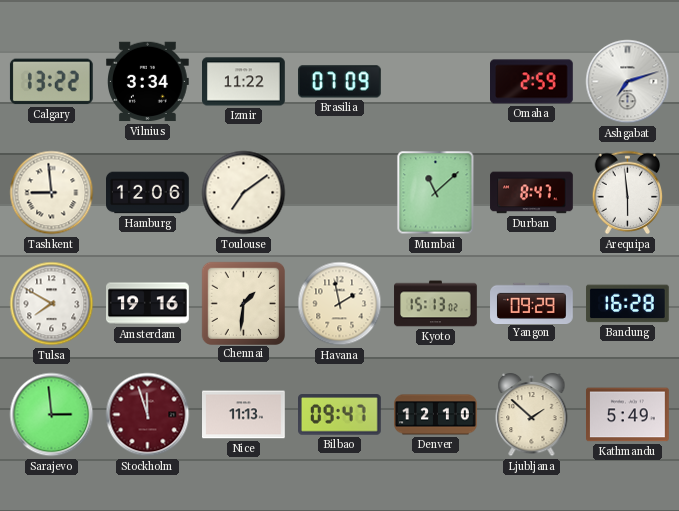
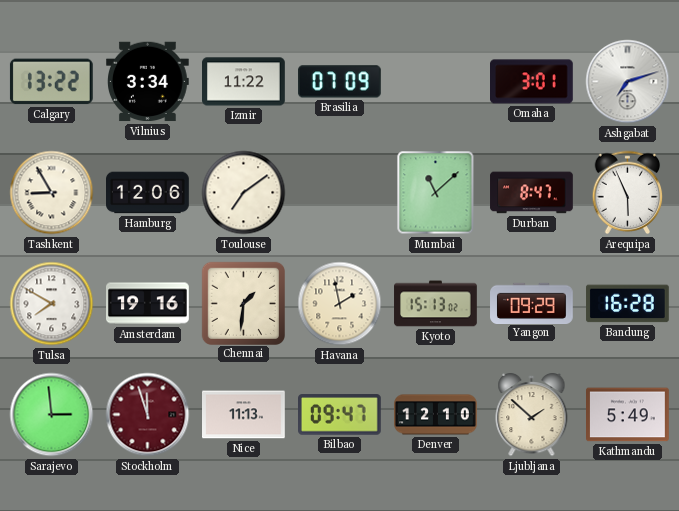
Omaha: 2:59 -> 3:01
Tashkent: 8:59 -> 8:55
Arequipa: 5:59 -> 5:56
